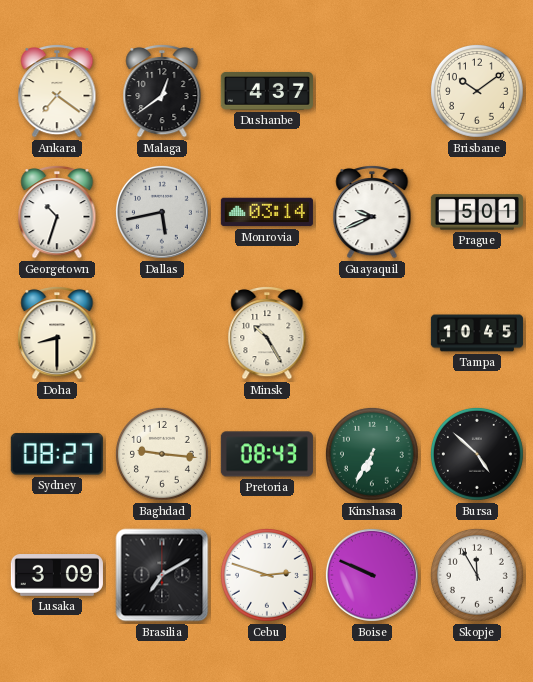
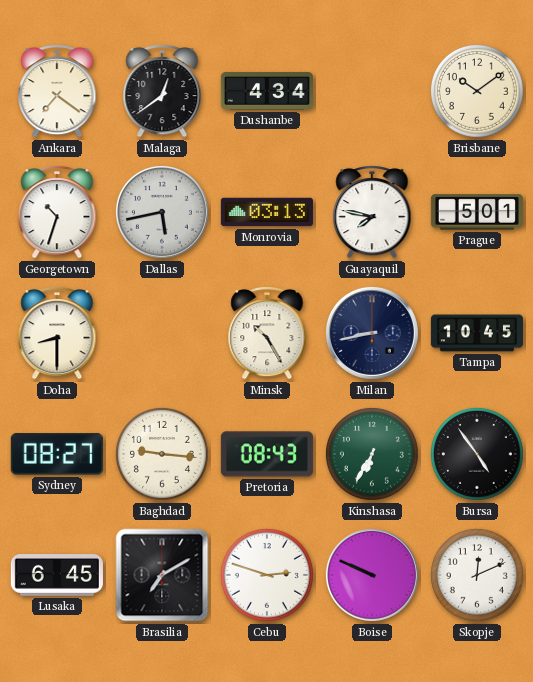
Dushanbe: 4:37 -> 4:34
Monrovia: 03:14 -> 03:13
Guayaquil: 9:41 -> 7:47
Milan: none -> 8:43
Bursa: 4:52 -> 4:54
Lusaka: 3:09 -> 6:45
Skopje: 11:55 -> 12:11
